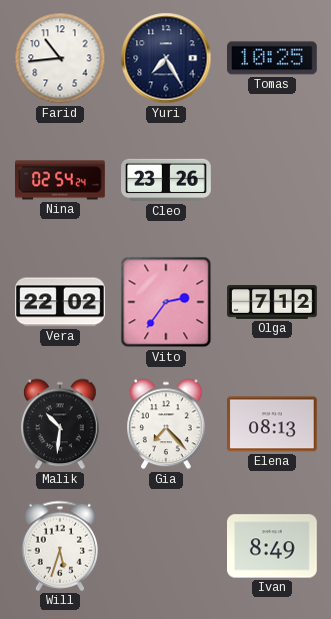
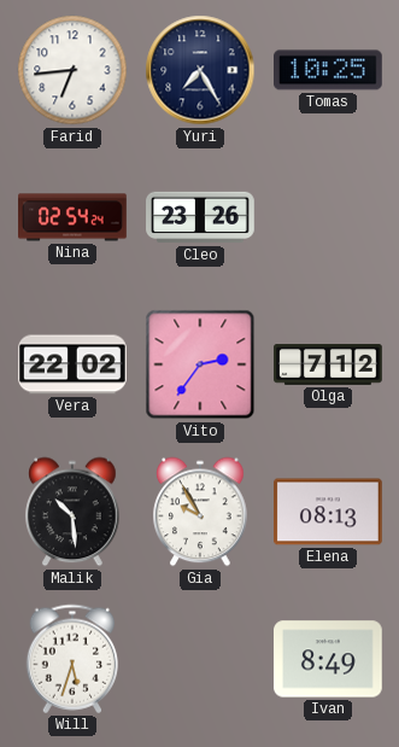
Farid: 10:44 -> 6:44
Malik: 10:31 -> 10:29
Gia: 7:23 -> 9:55
